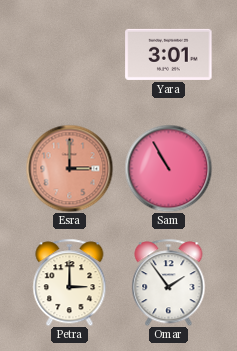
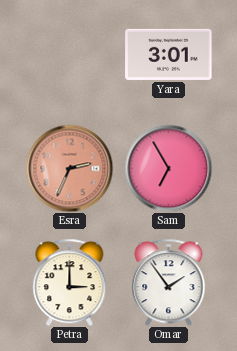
Esra: 3:00 -> 2:34
Sam: 10:55 -> 6:55
